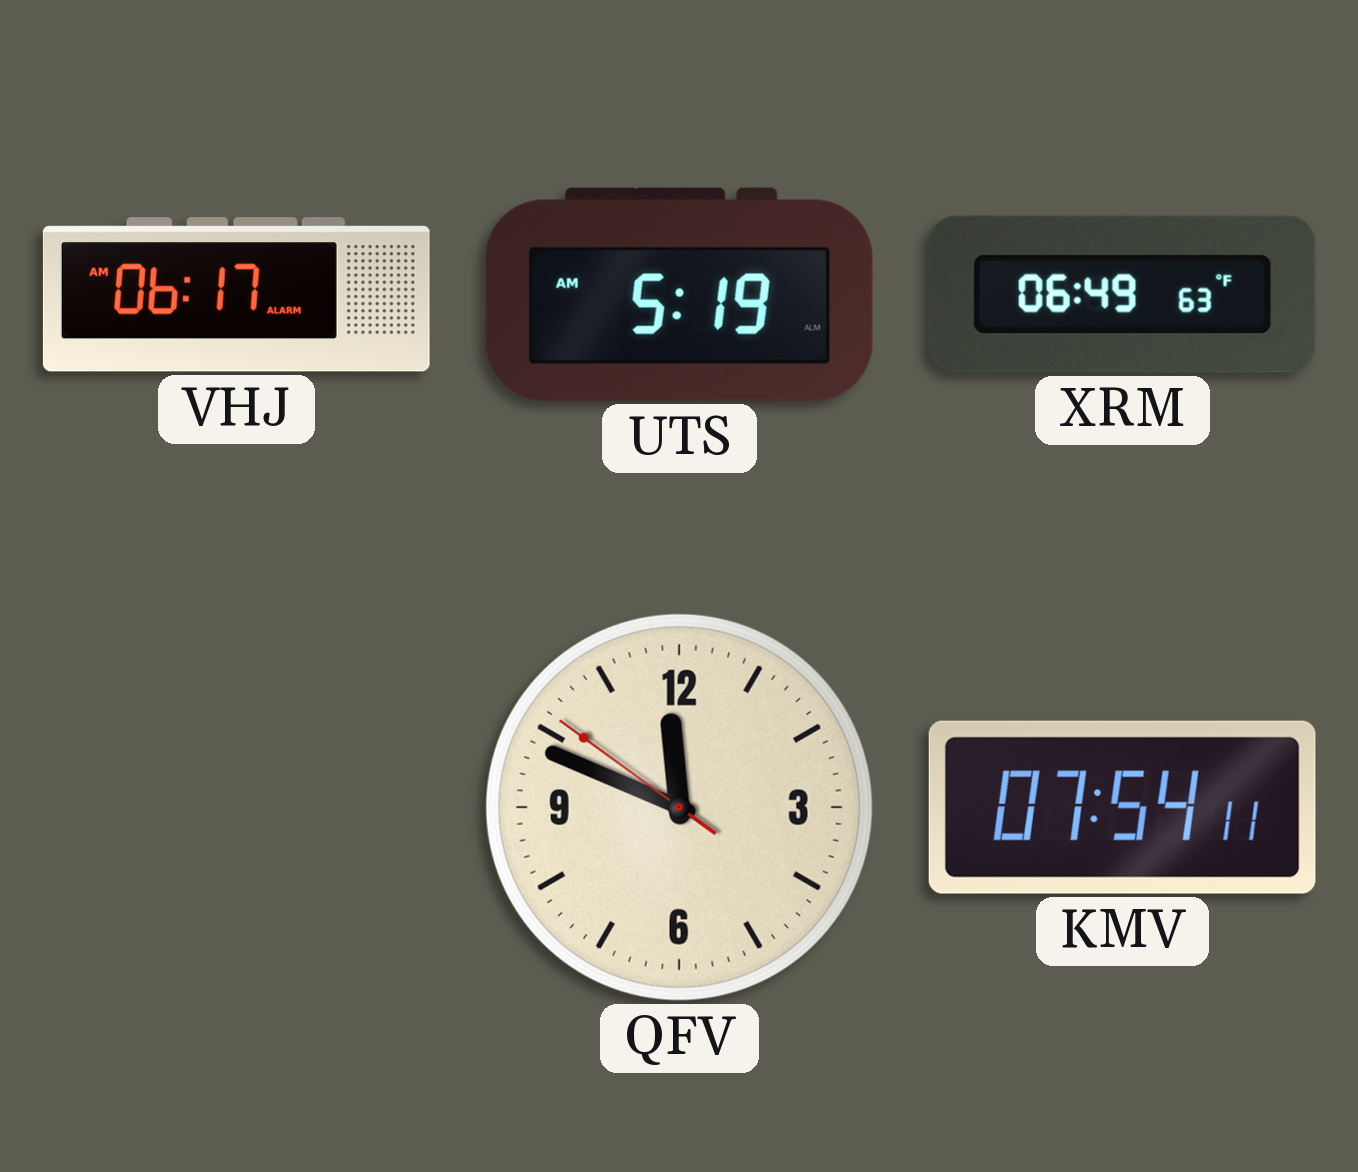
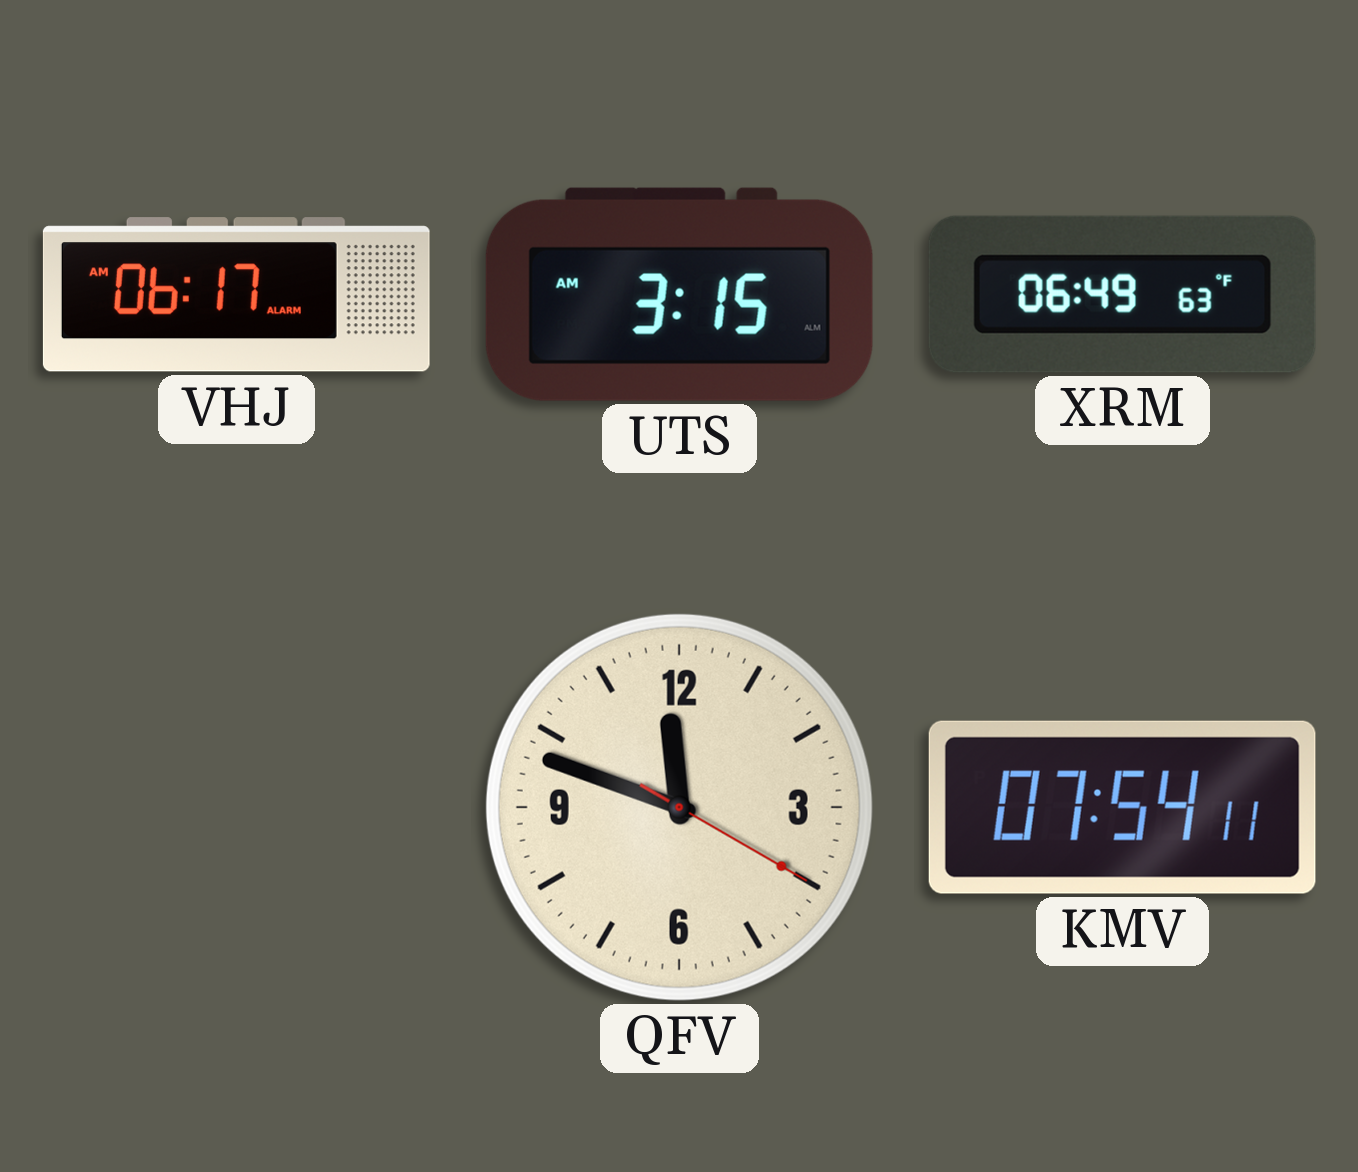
UTS: 5:19 -> 3:15
QFV: 11:48:51 -> 11:48:20
